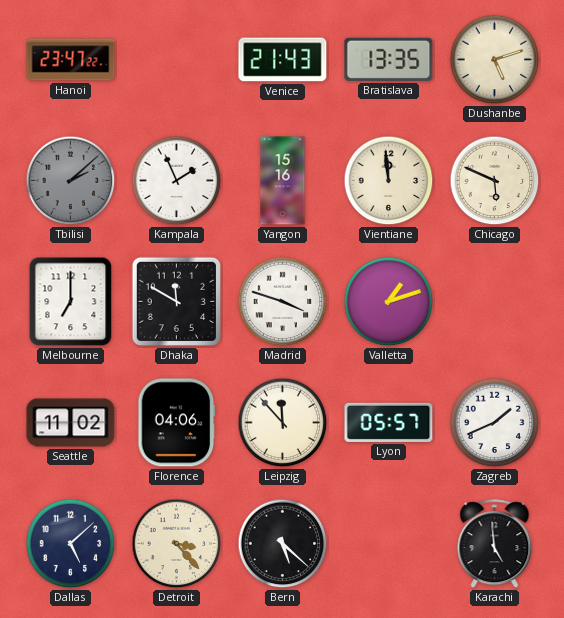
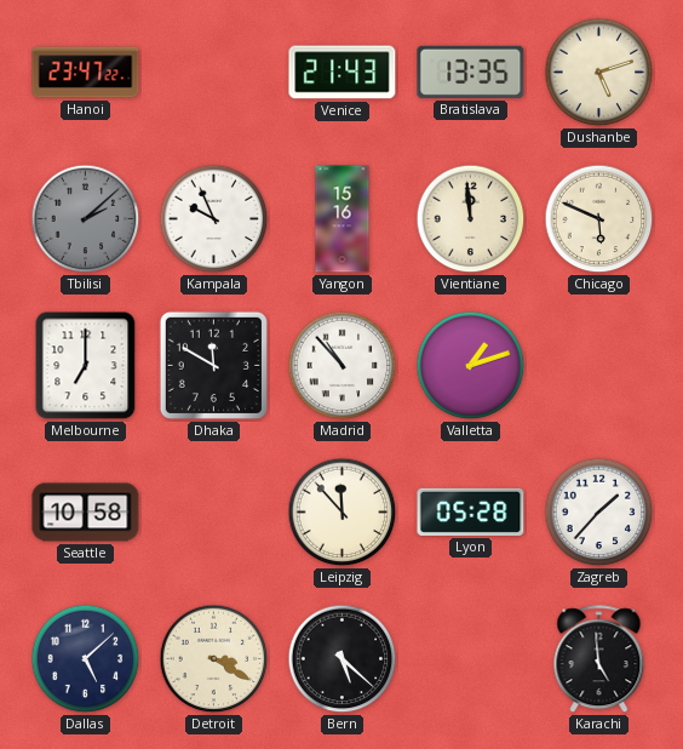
Kampala: 1:56 -> 9:56
Madrid: 3:48 -> 10:53
Seattle: 11:02 -> 10:58
Florence: 04:06 -> none
Lyon: 05:57 -> 05:28
Zagreb: 1:41 -> 1:37
Detroit: 3:23 -> 3:20
